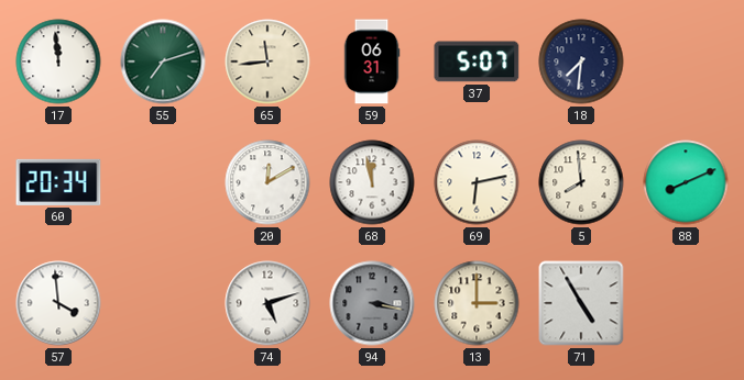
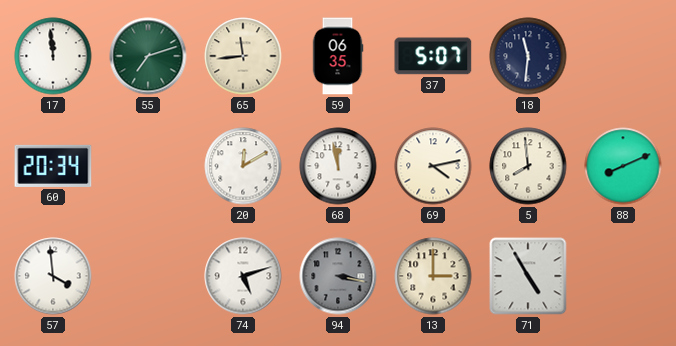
59: 06:31 -> 06:35
18: 7:31 -> 11:31
69: 6:13 -> 4:13
